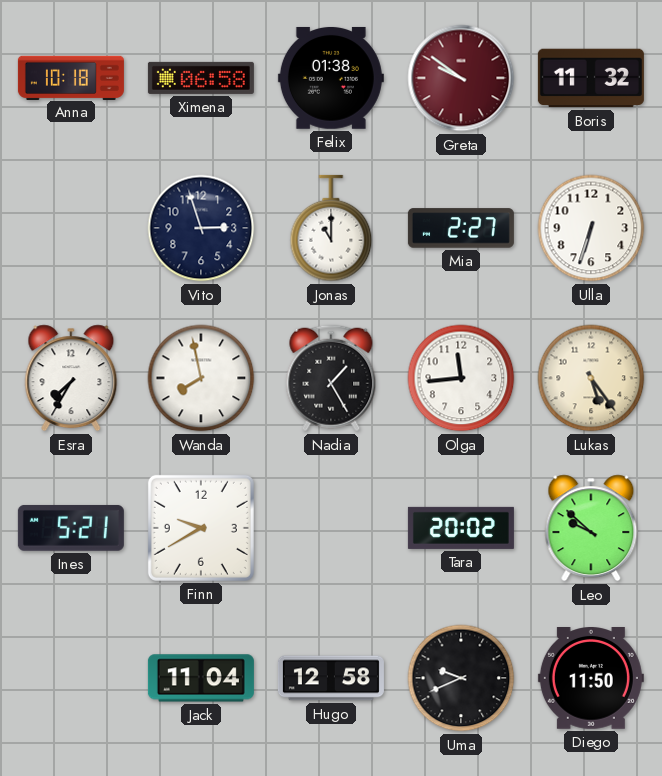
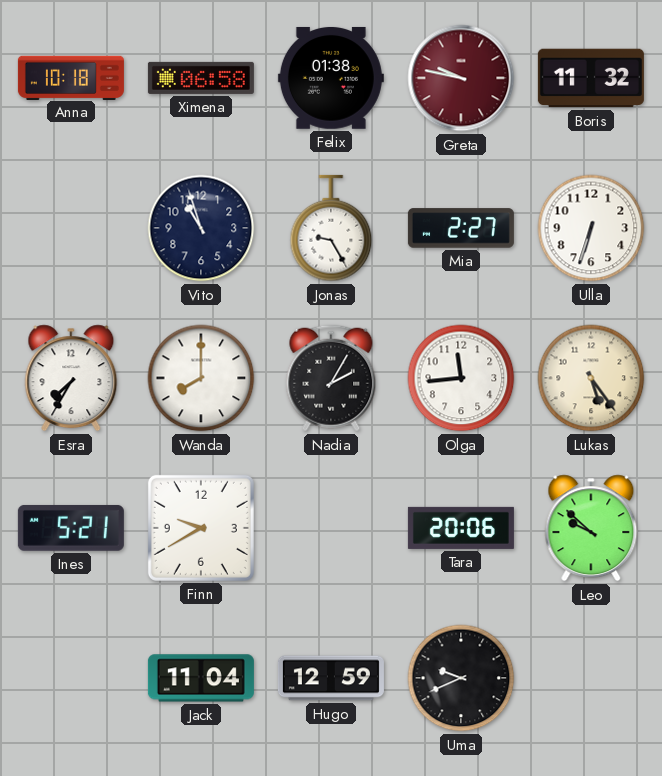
Greta: 9:51 -> 9:47
Vito: 2:57 -> 10:57
Jonas: 11:00 -> 9:25
Wanda: 7:58 -> 8:00
Nadia: 1:25 -> 2:05
Tara: 20:02 -> 20:06
Hugo: 12:58 -> 12:59
Diego: 11:50 -> none
